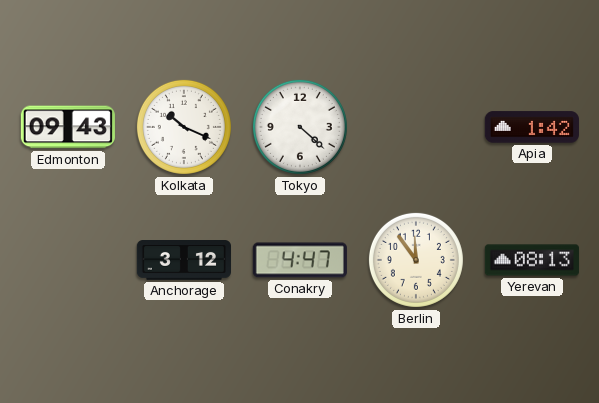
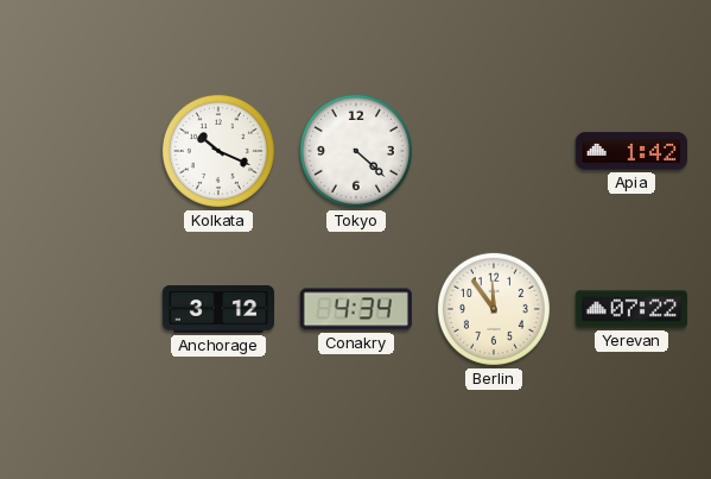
Edmonton: 09:43 -> none
Conakry: 4:47 -> 4:34
Yerevan: 08:13 -> 07:22
